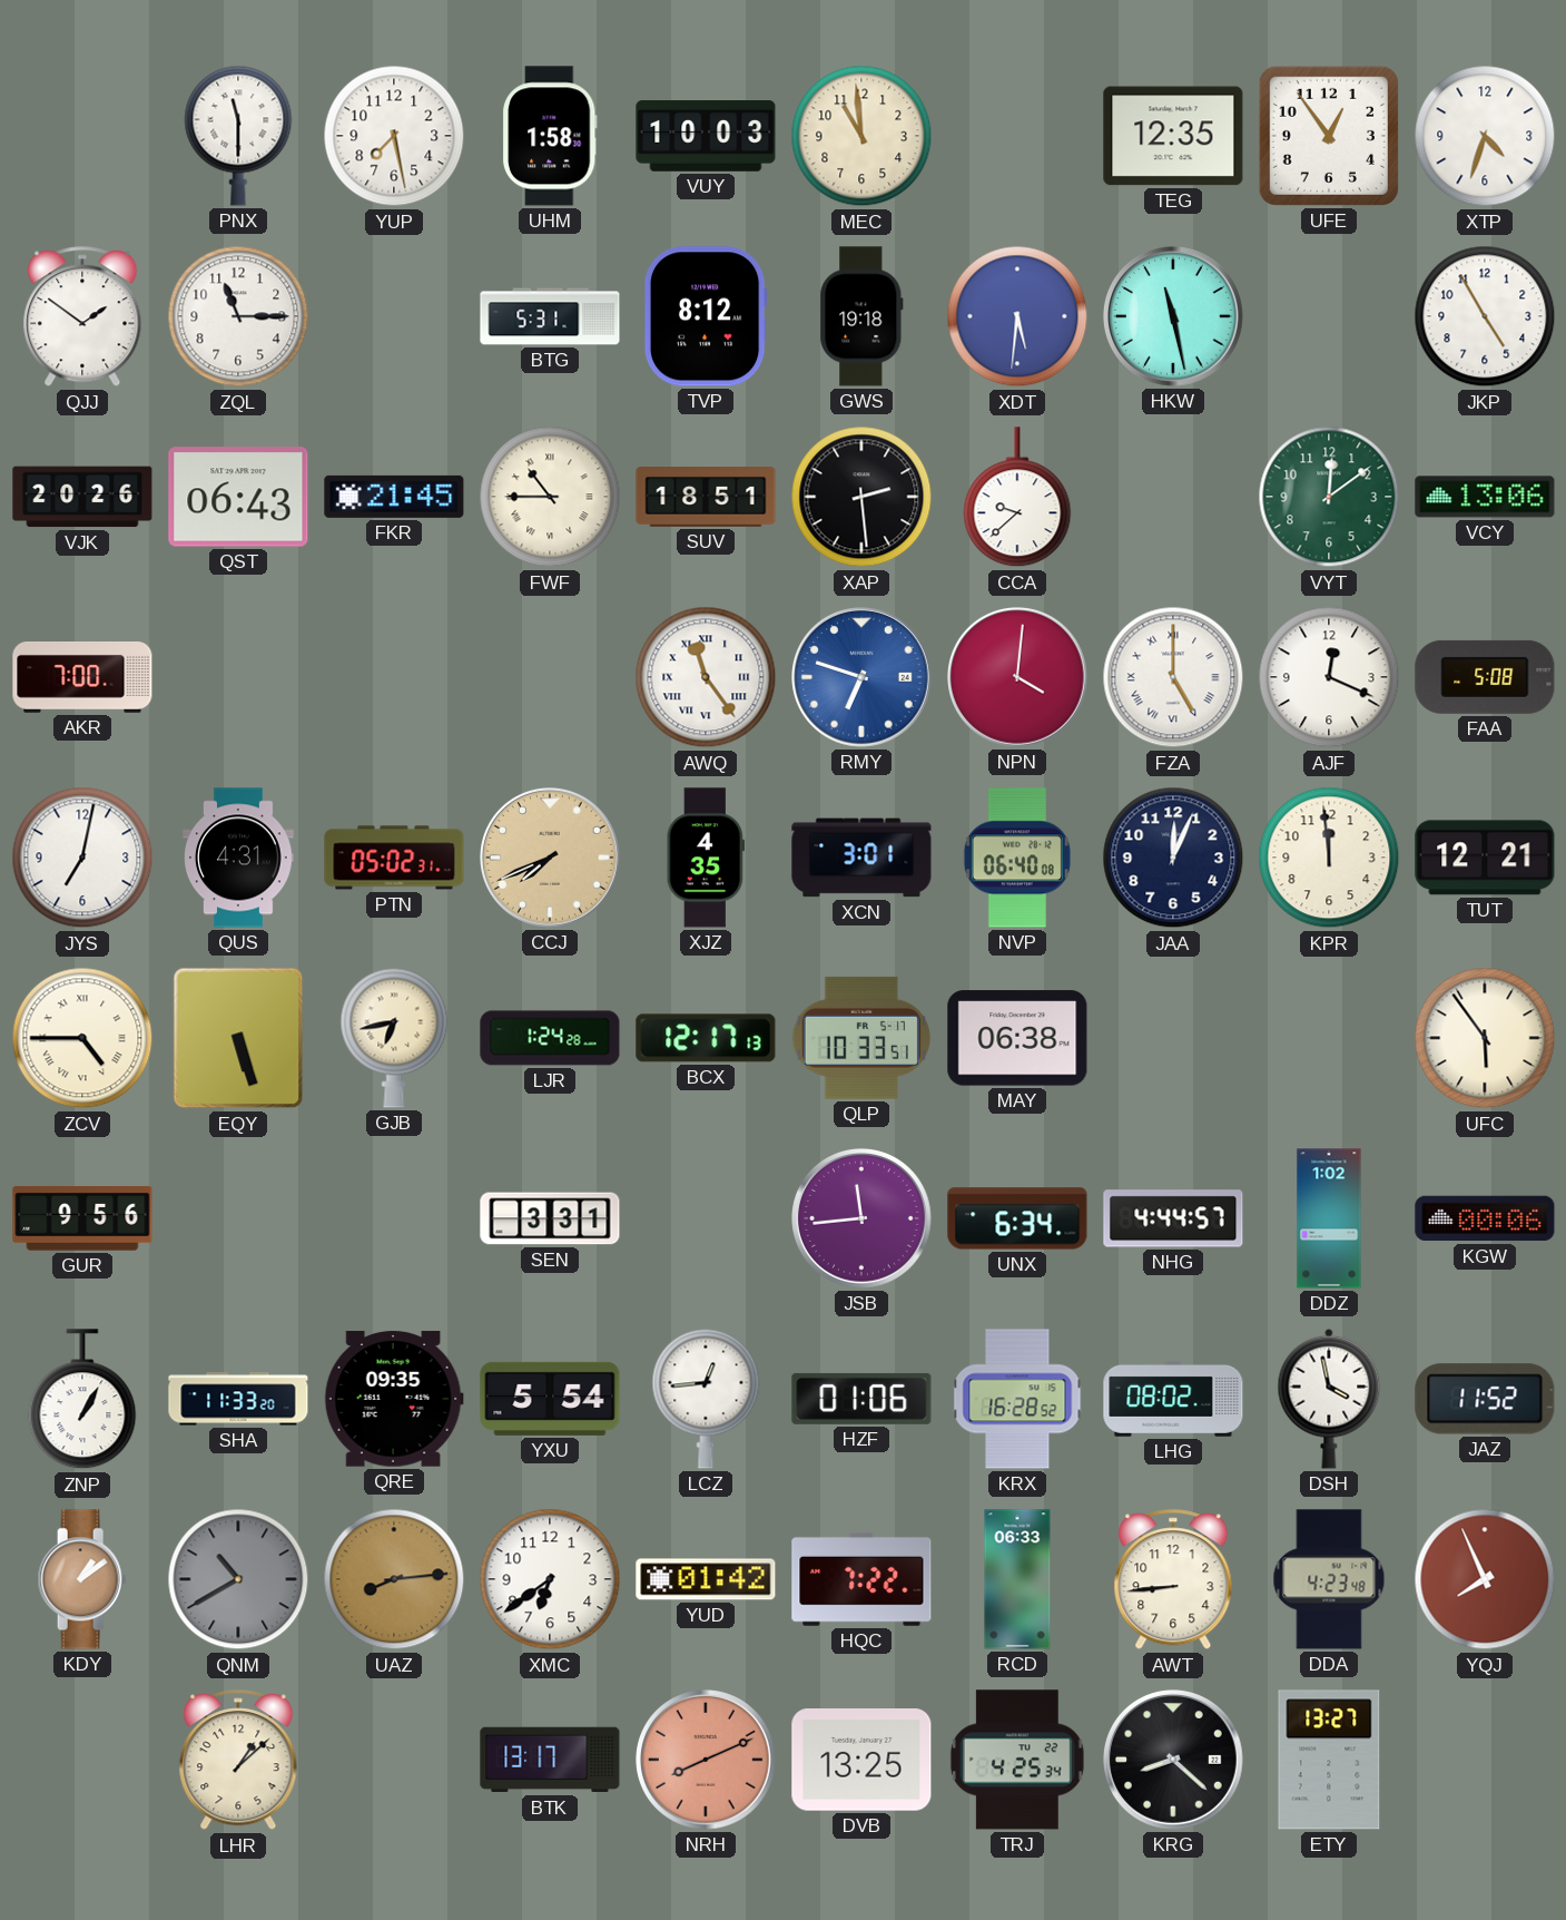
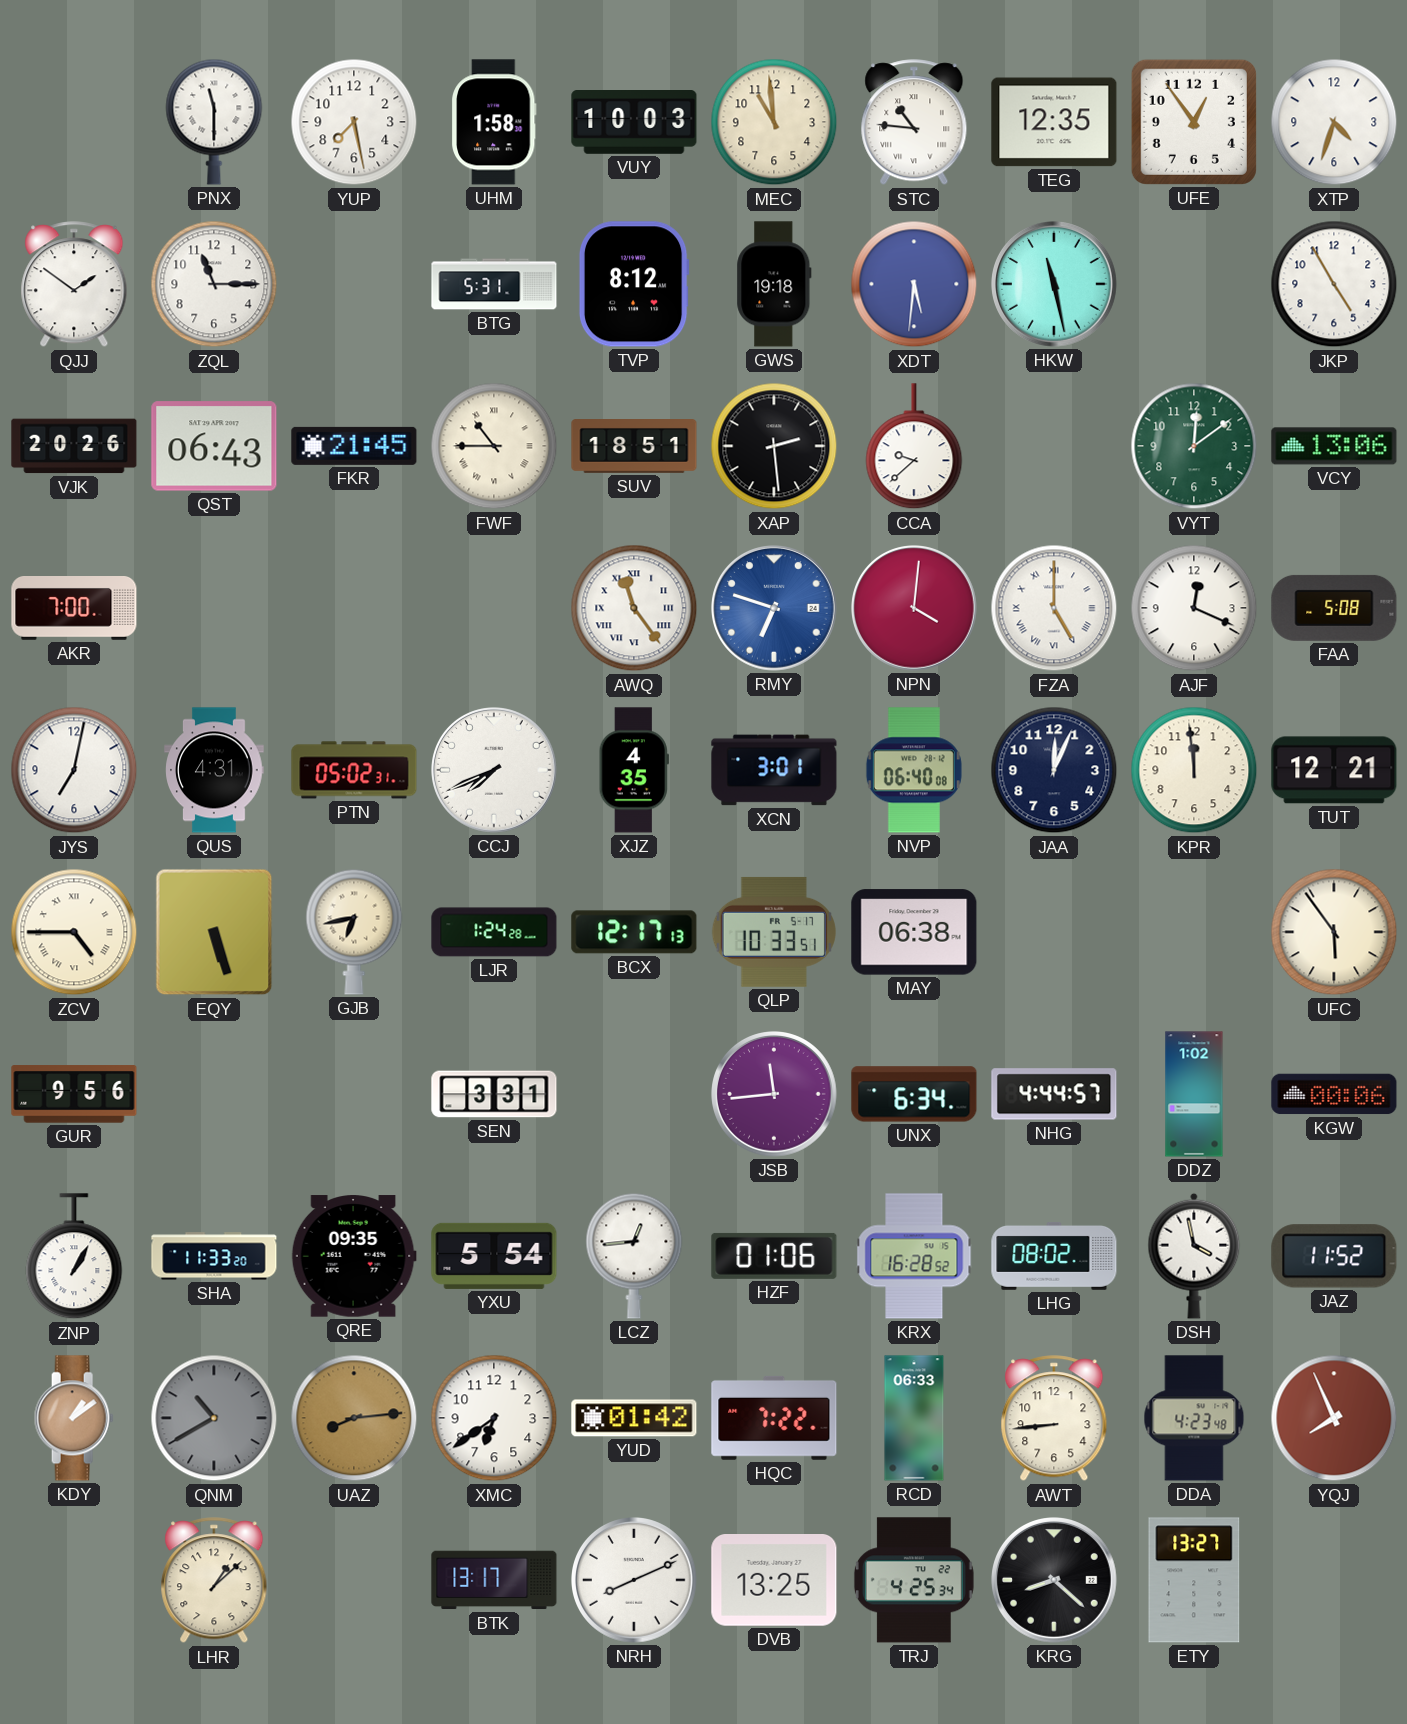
STC: none -> 10:46
CCJ dial: champagne -> white
NRH dial: salmon -> white
